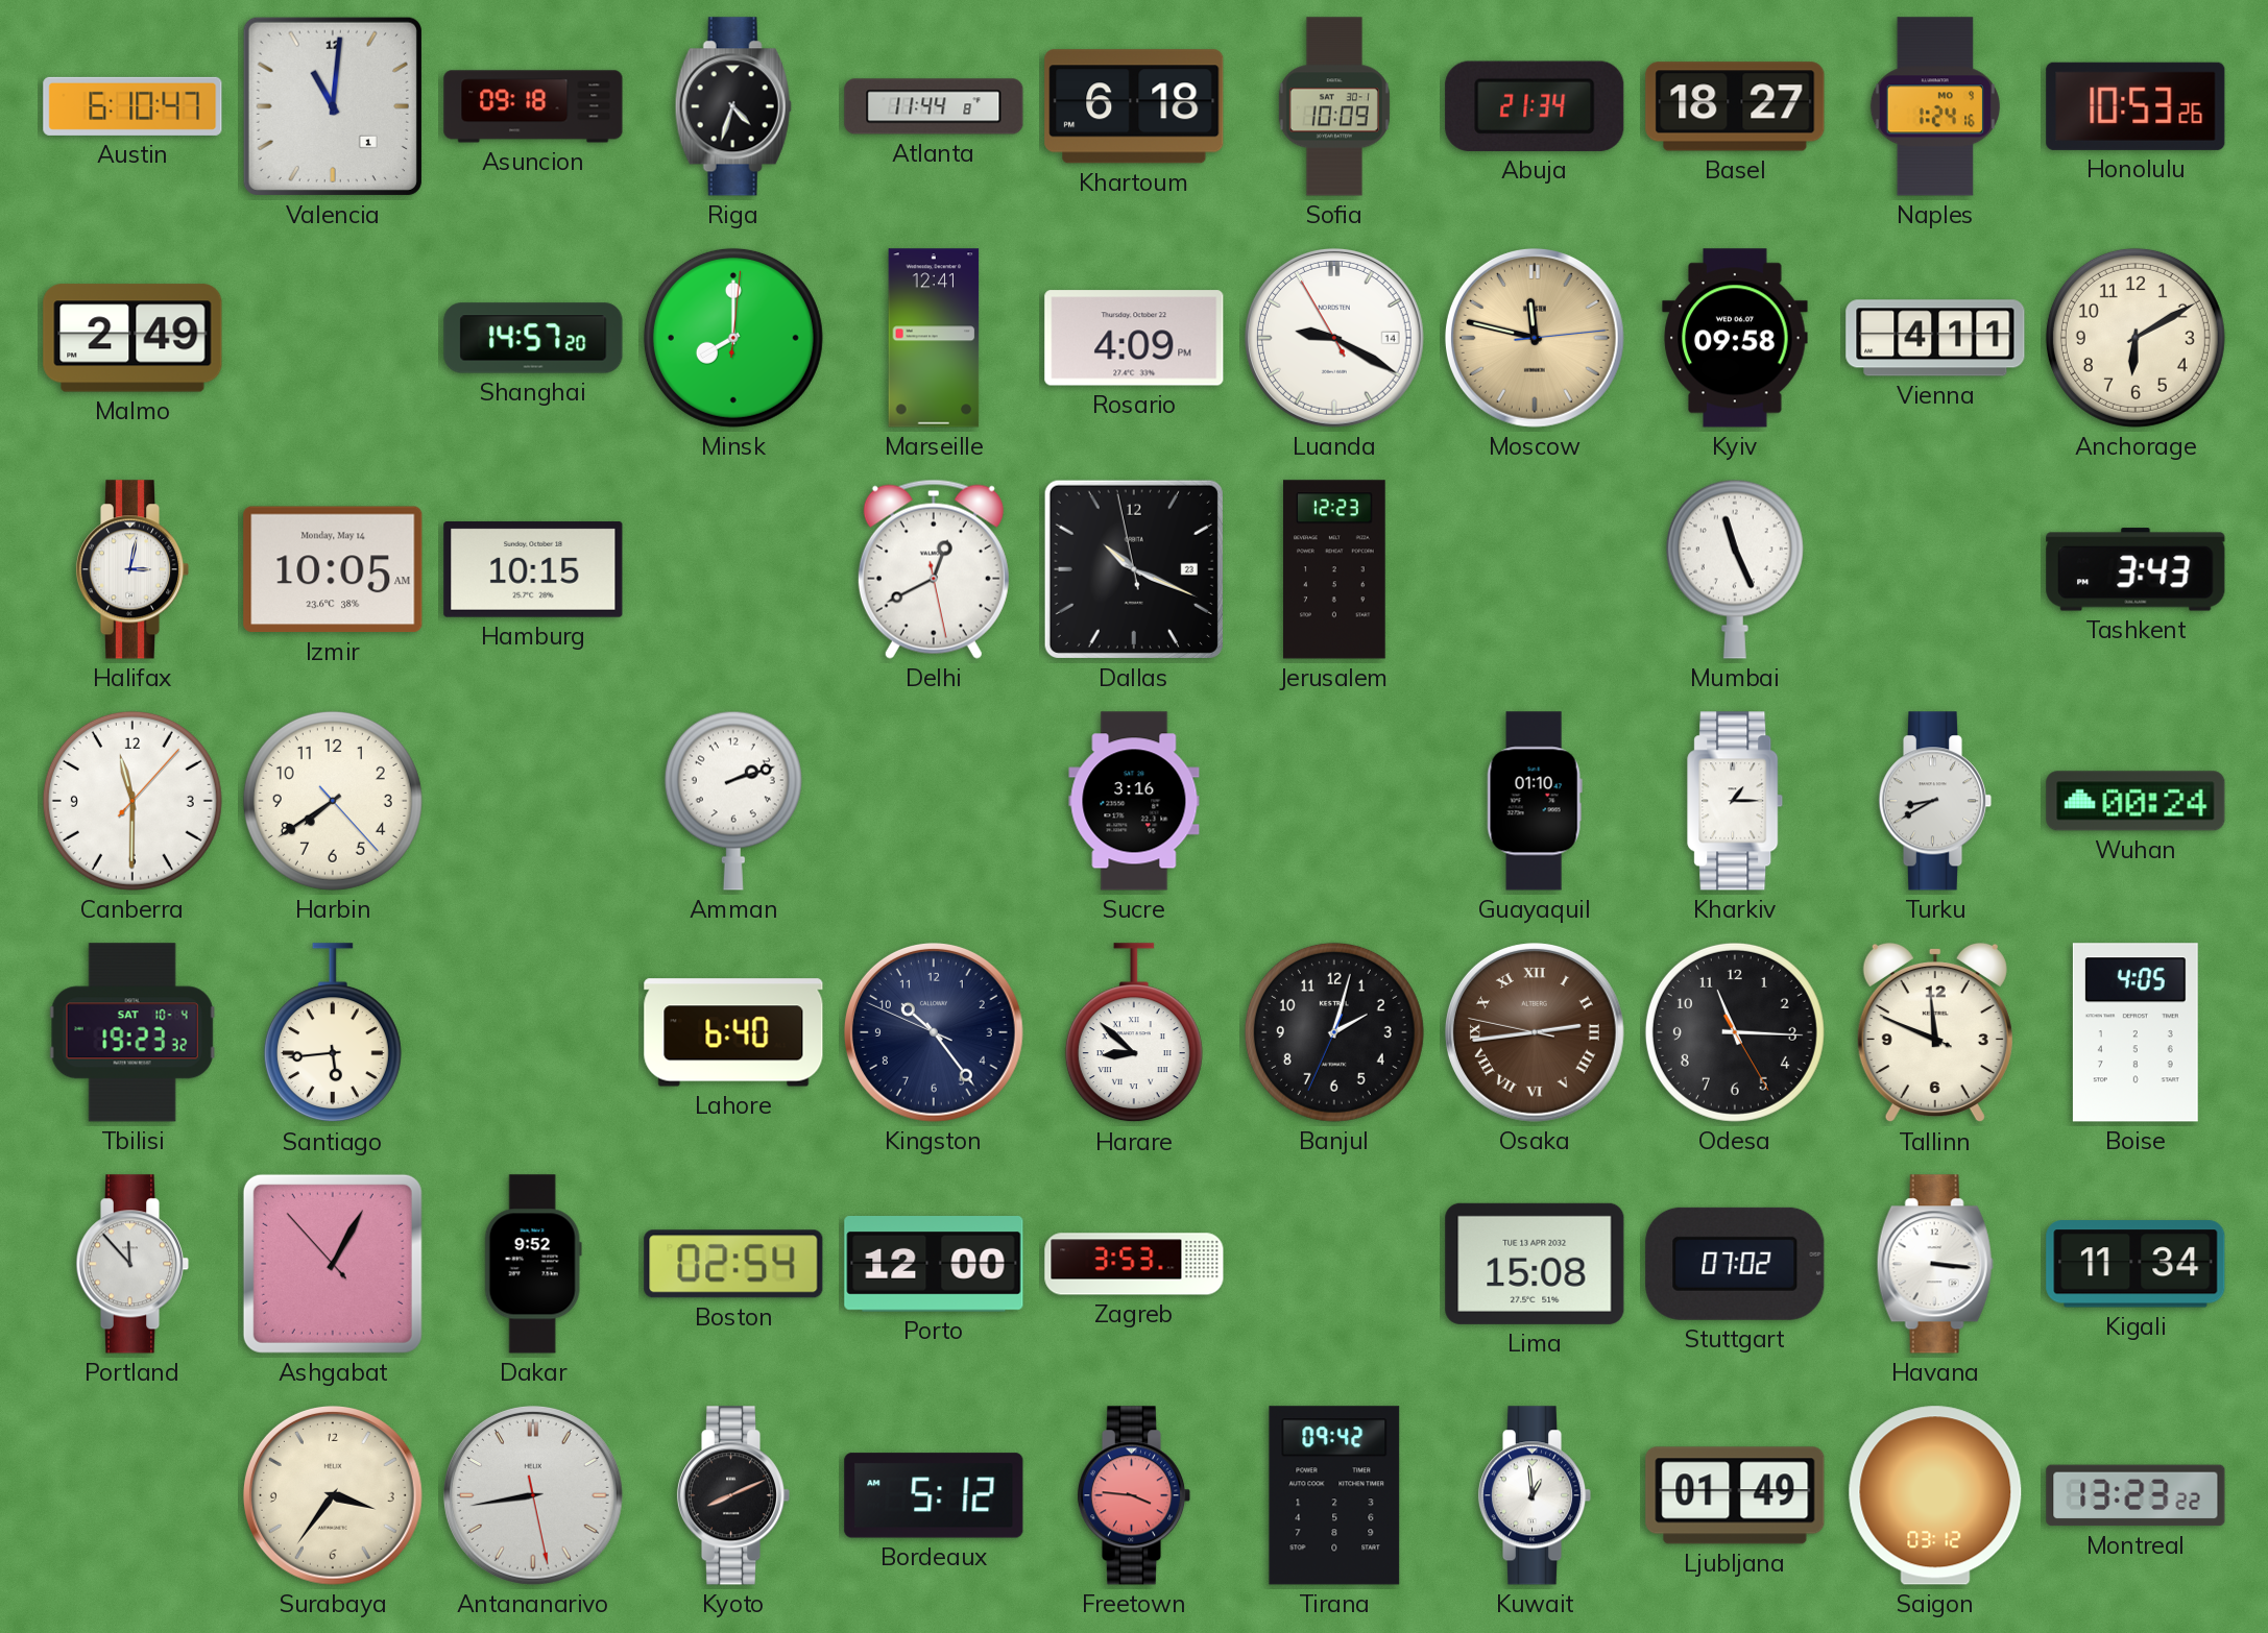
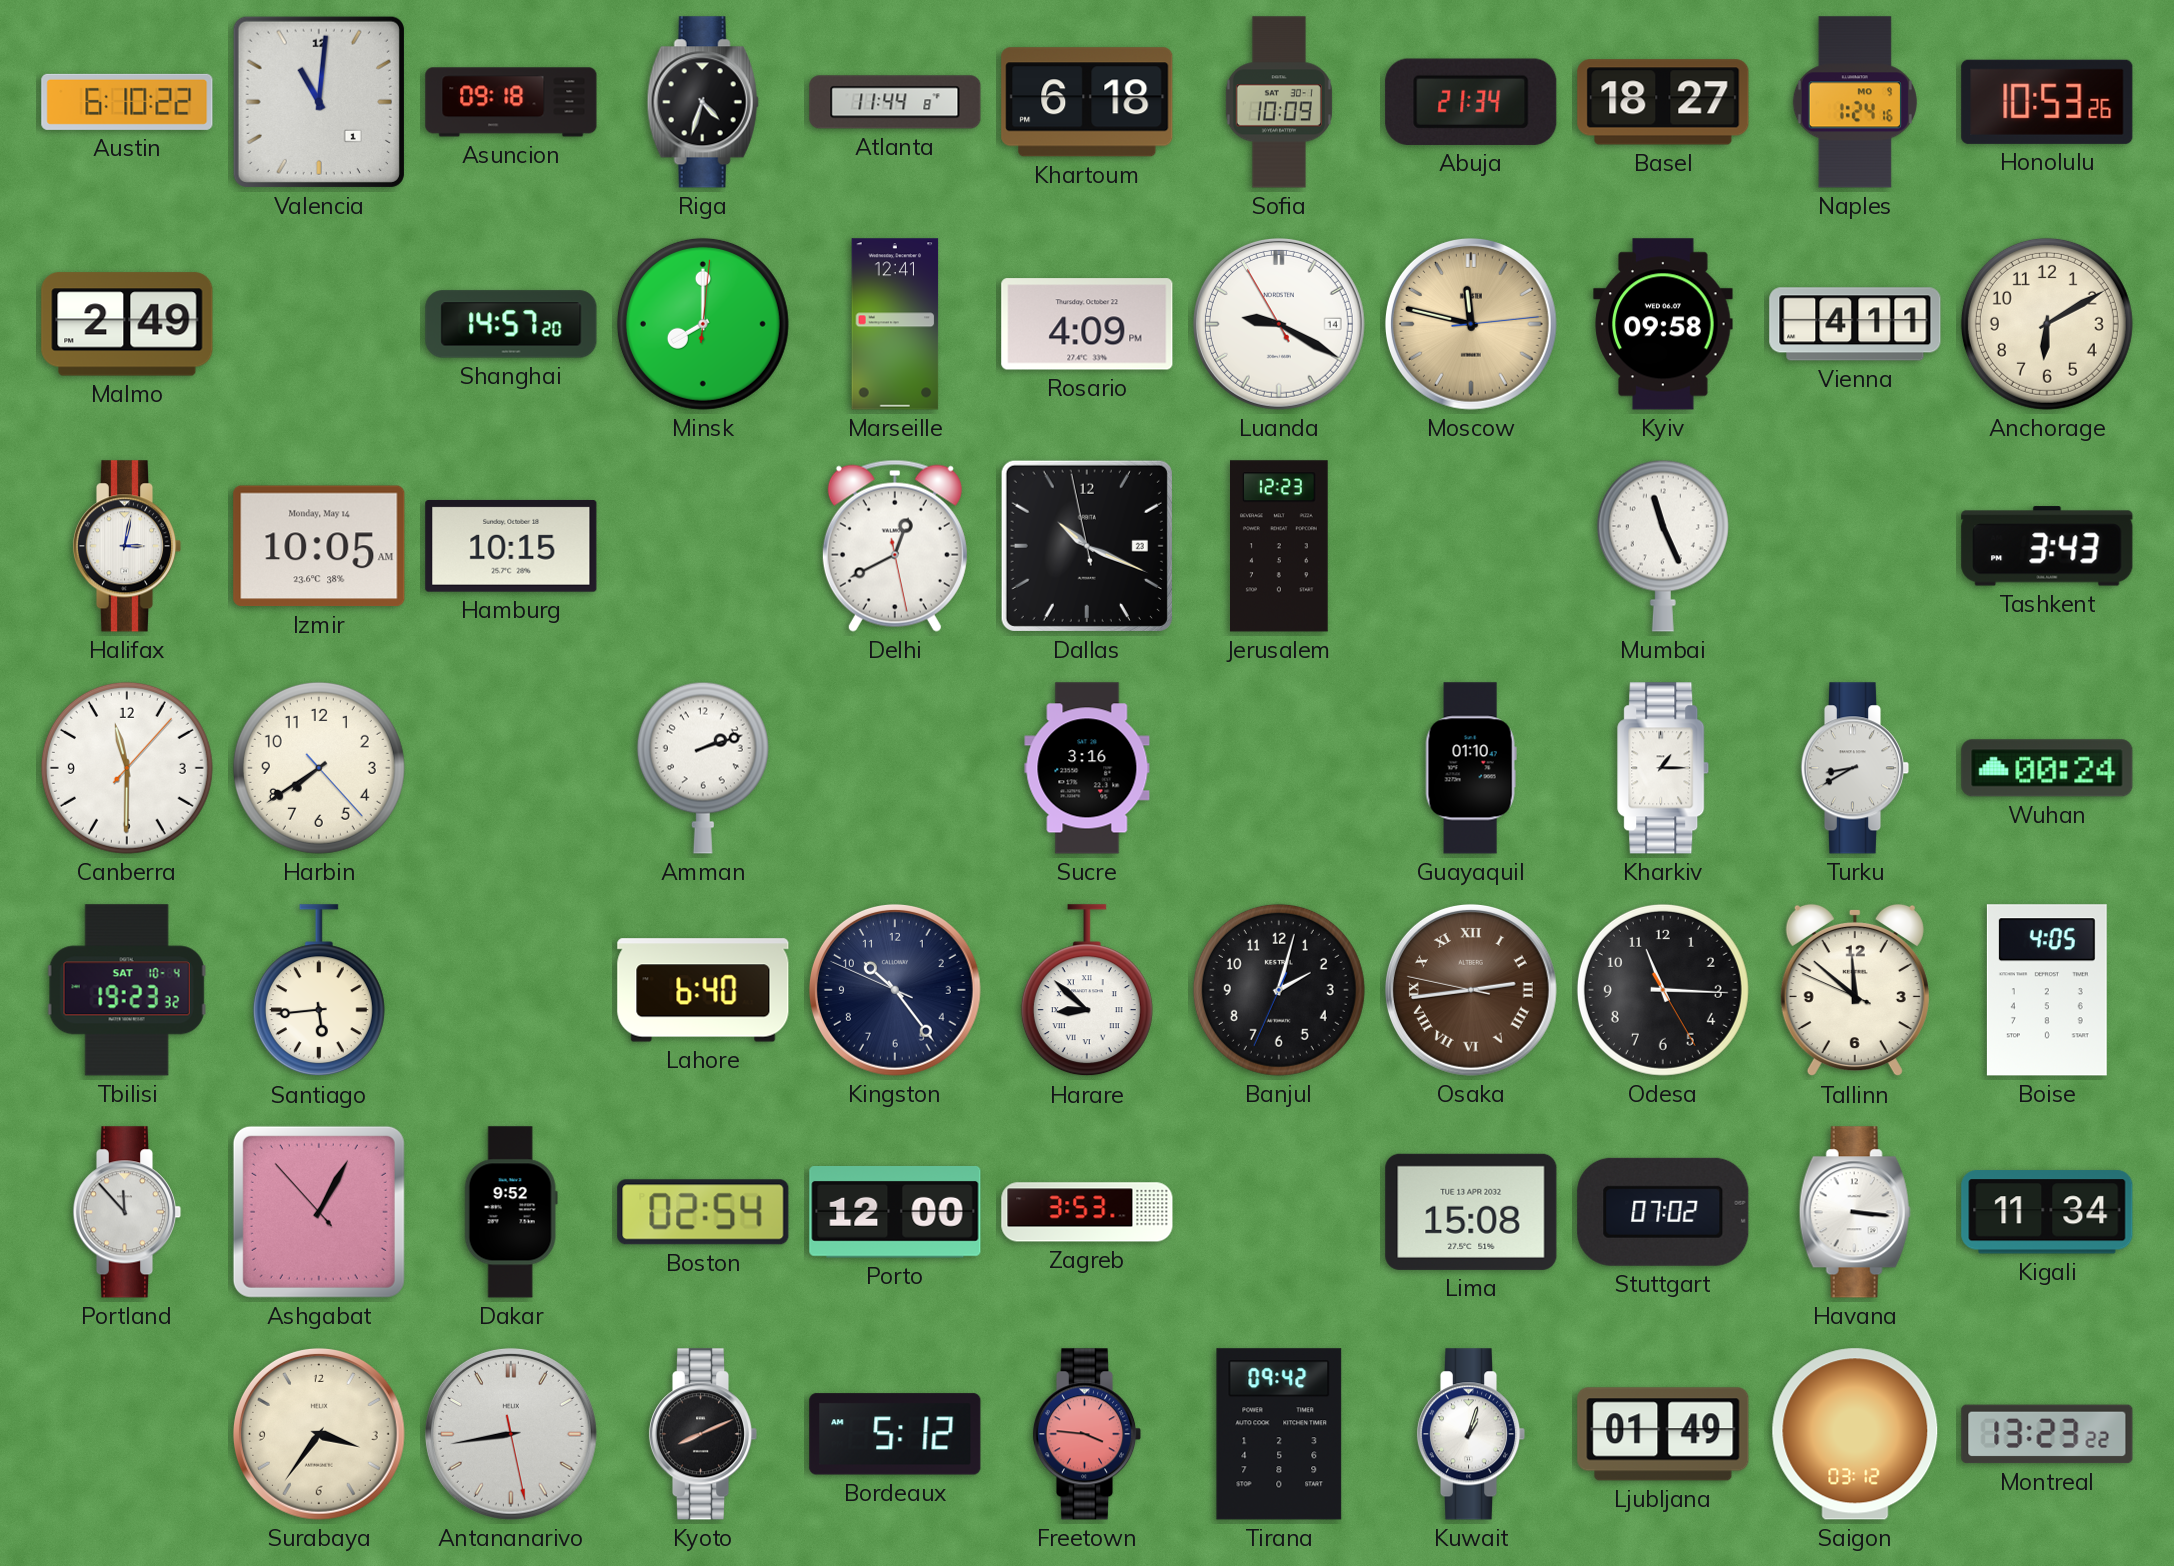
Austin: 6:10:47 -> 6:10:22
Tallinn: 11:48 -> 11:51
Kuwait: 12:59 -> 1:03
